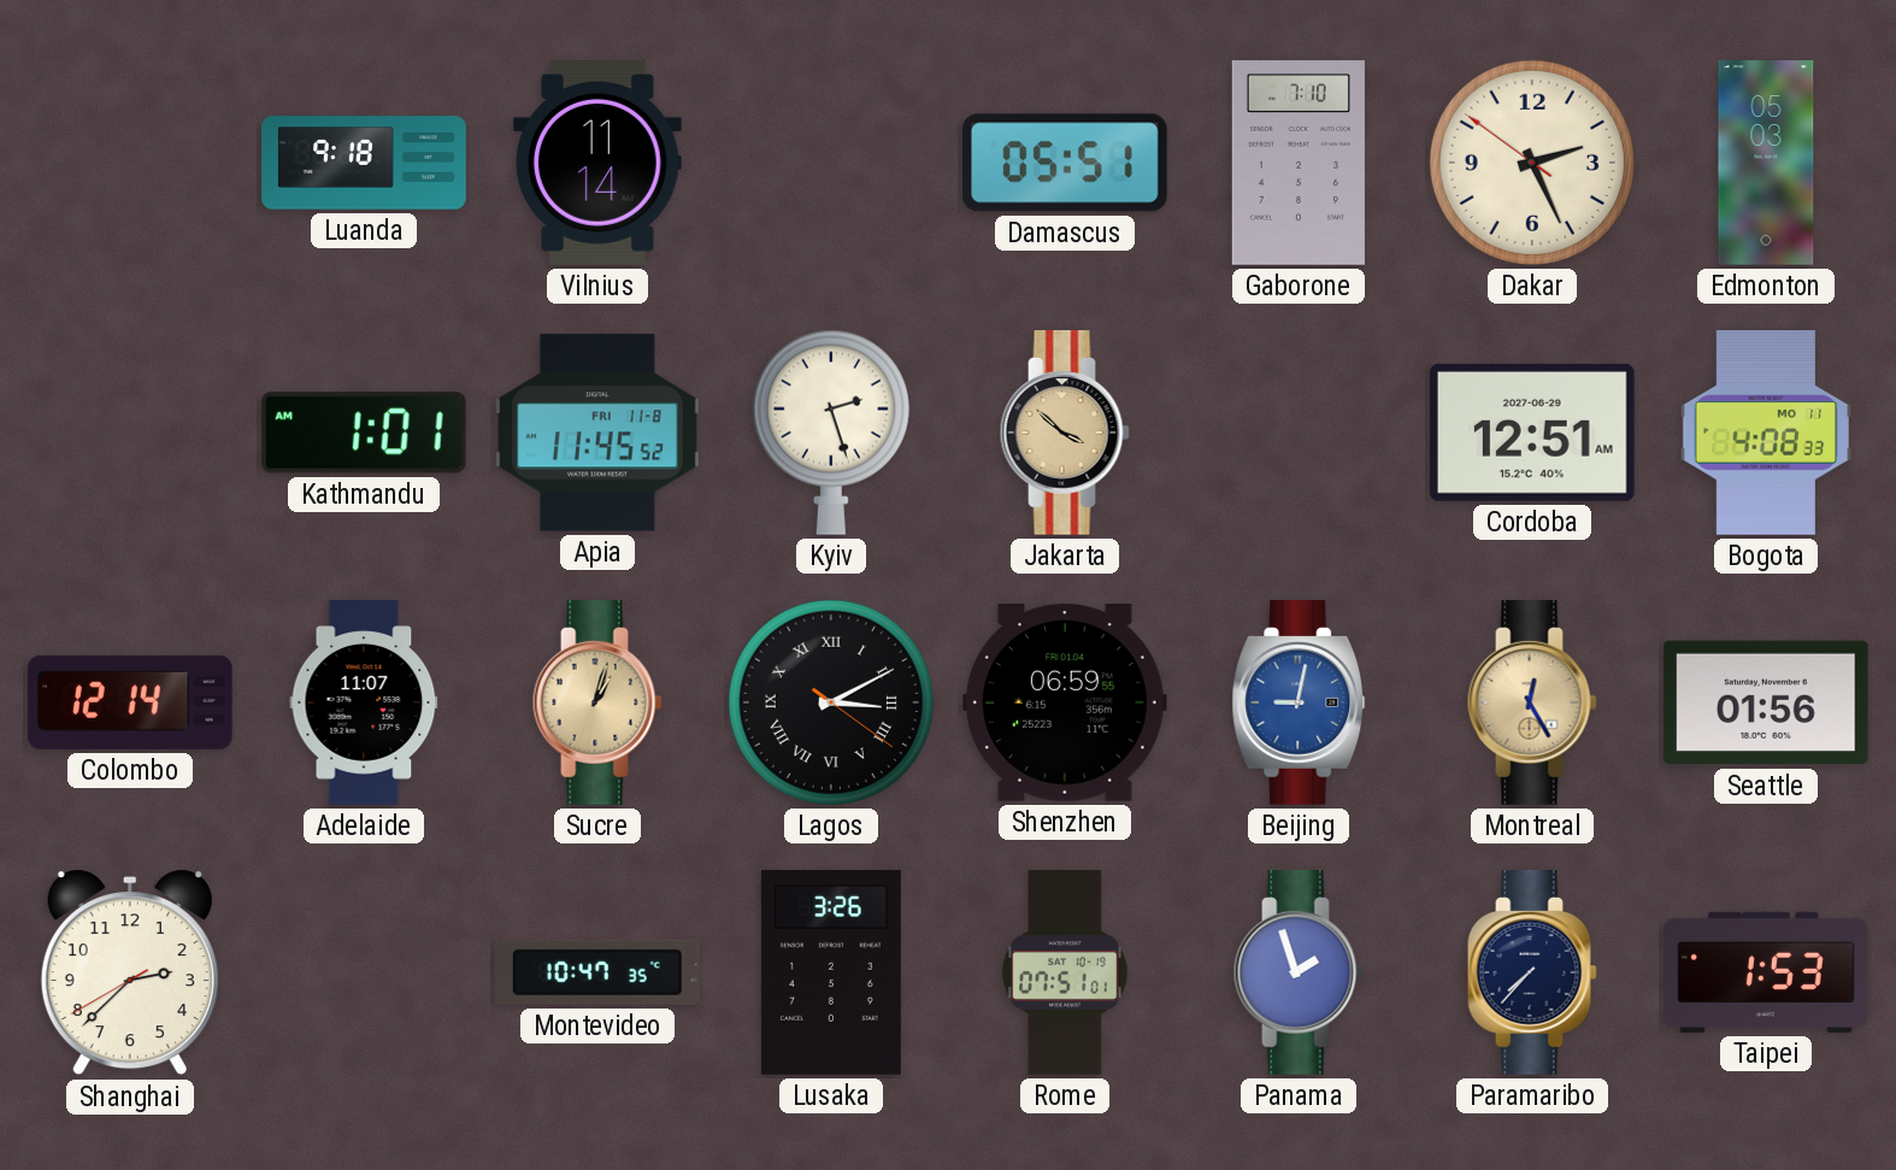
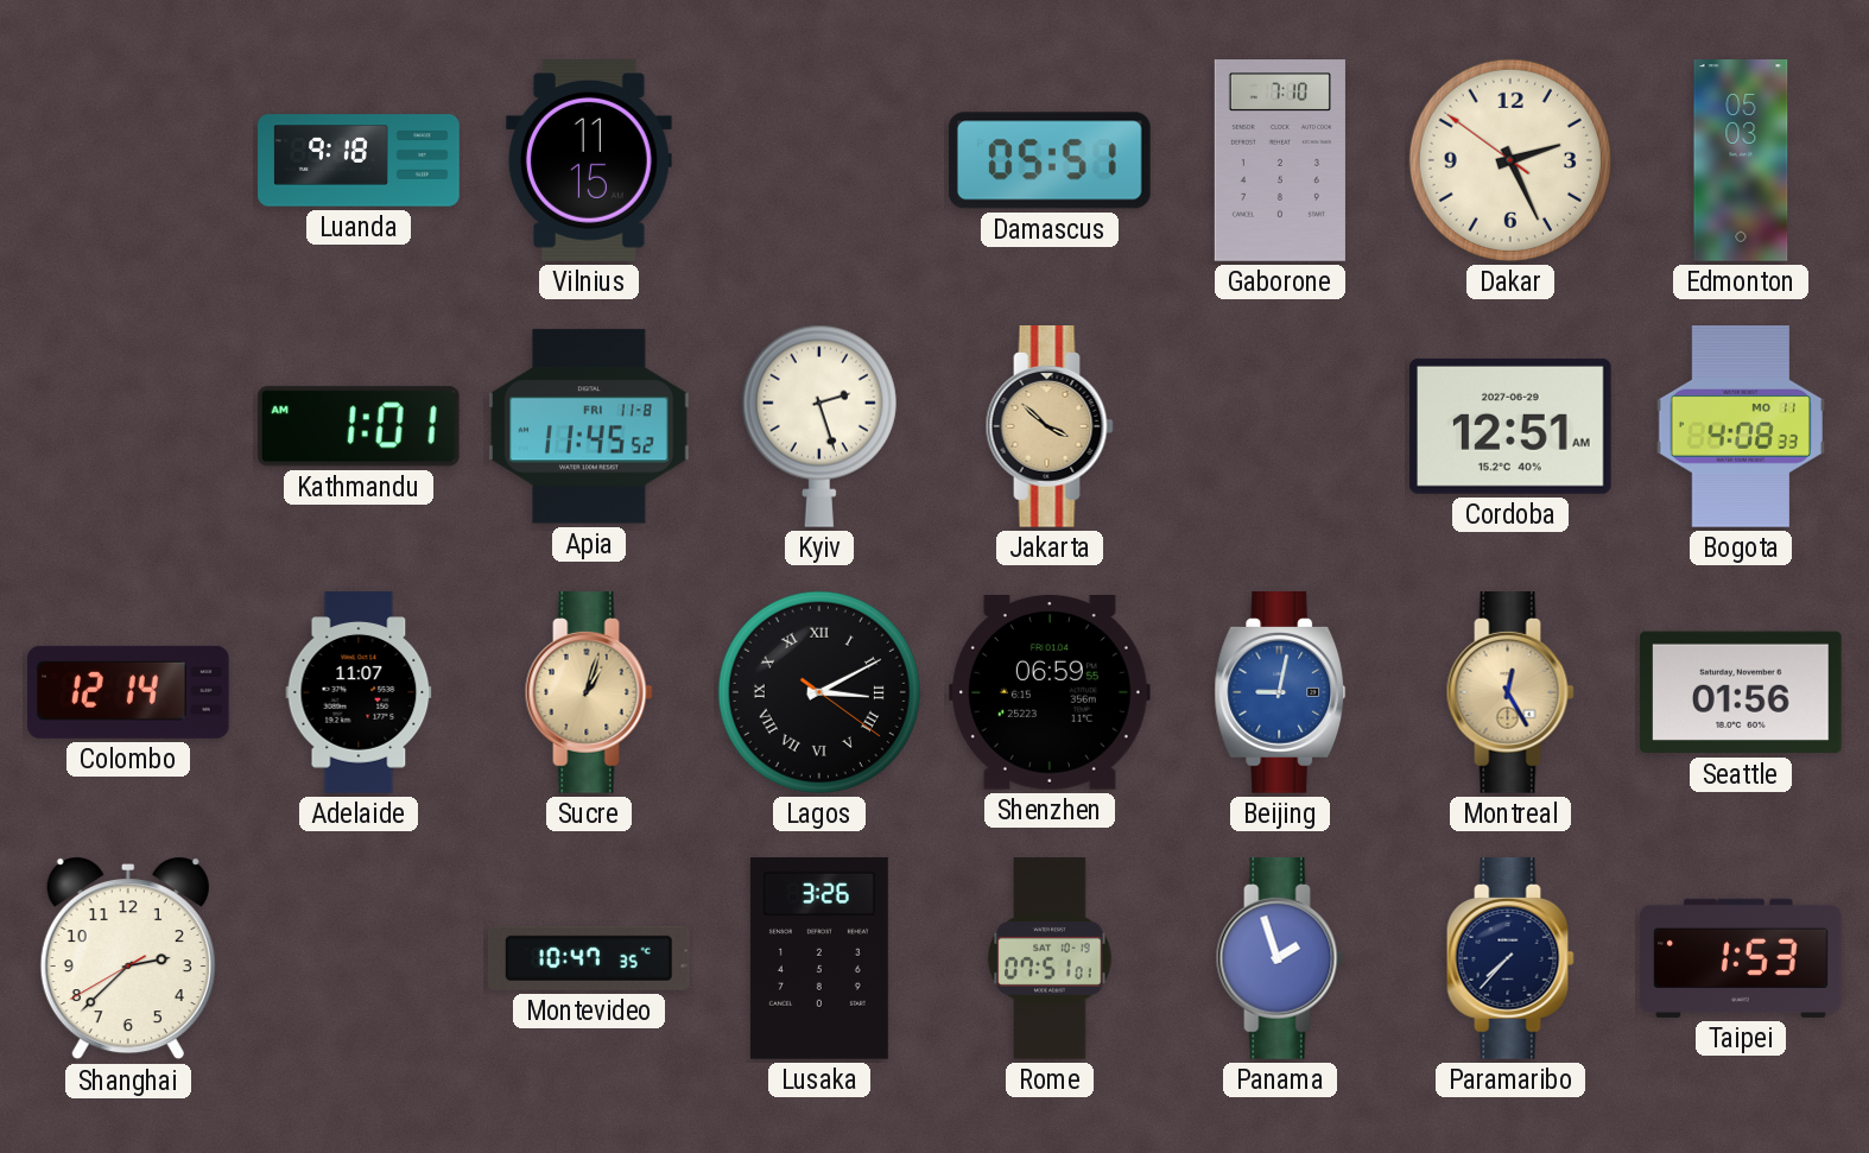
Vilnius: 11:14 -> 11:15
